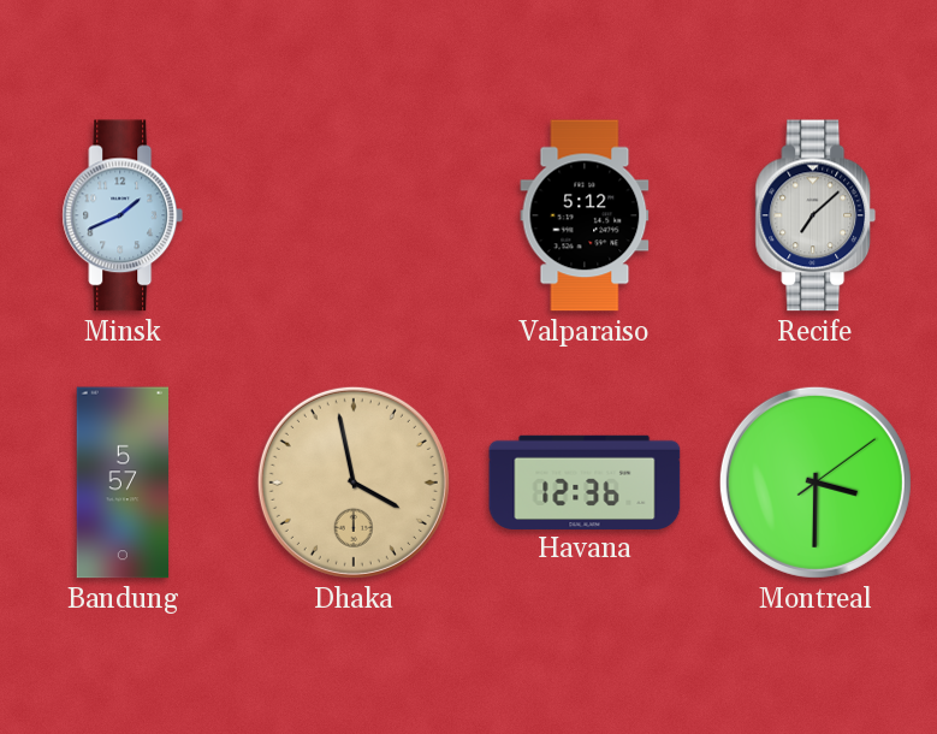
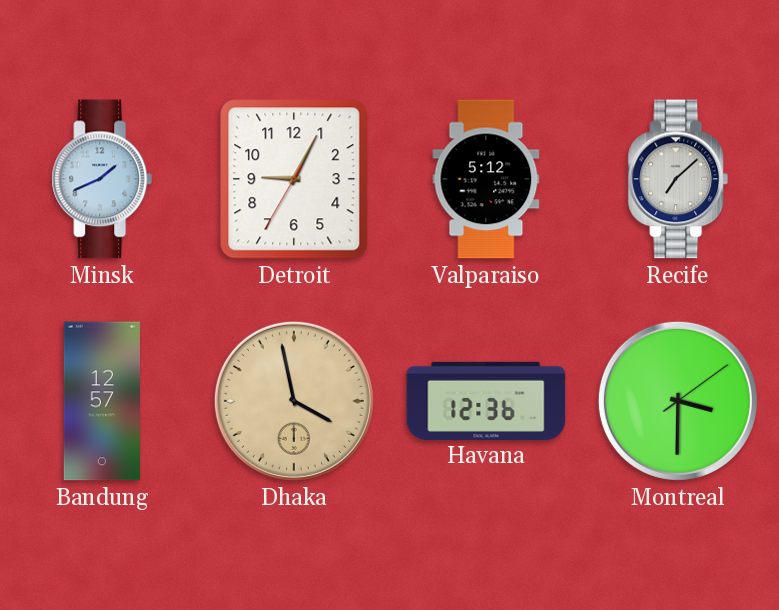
Detroit: none -> 9:04
Bandung: 5:57 -> 12:57
